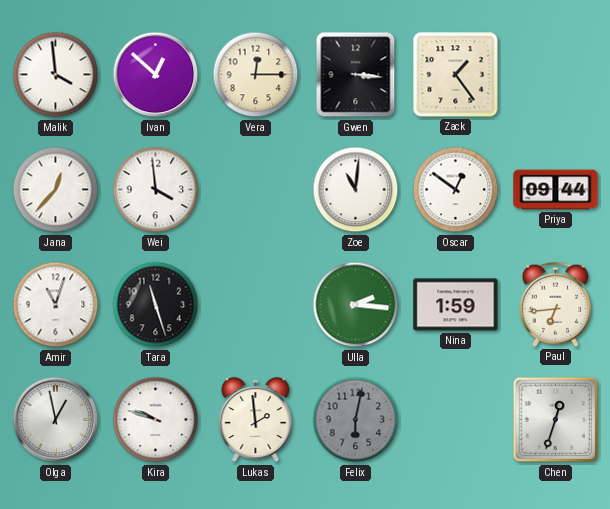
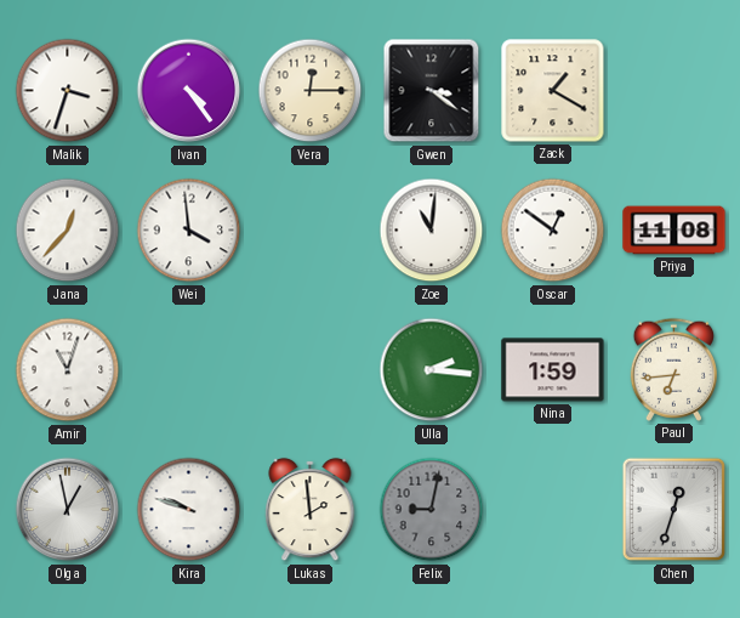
Malik: 3:59 -> 3:33
Ivan: 12:52 -> 4:24
Gwen: 3:16 -> 3:21
Zack: 1:24 -> 1:20
Priya: 09:44 -> 11:08
Tara: 11:27 -> none
Felix: 6:02 -> 9:02
